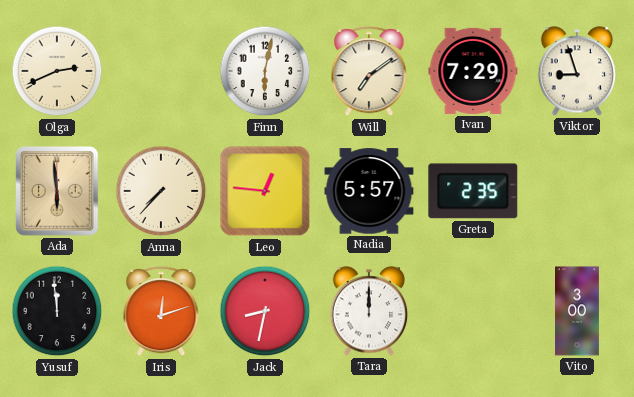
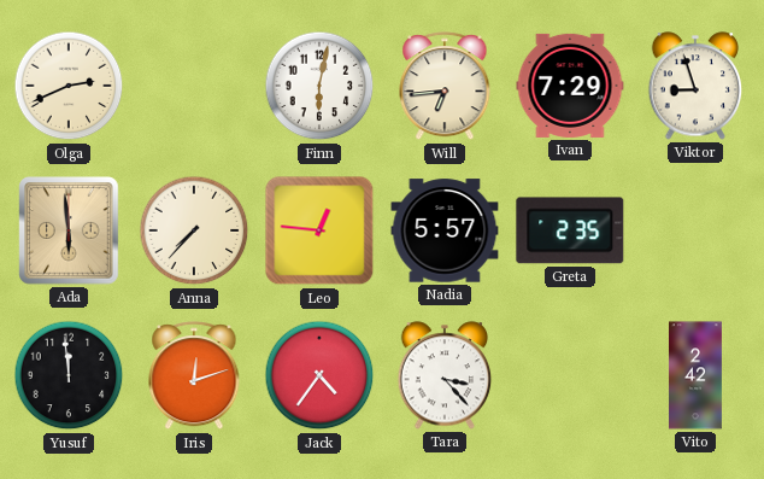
Will: 7:09 -> 6:44
Jack: 8:32 -> 4:36
Tara: 12:00 -> 3:23
Vito: 3:00 -> 2:42
